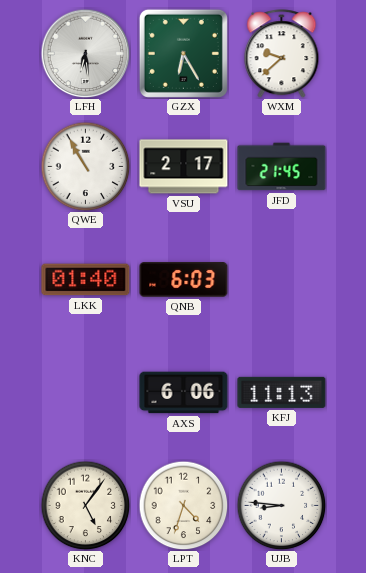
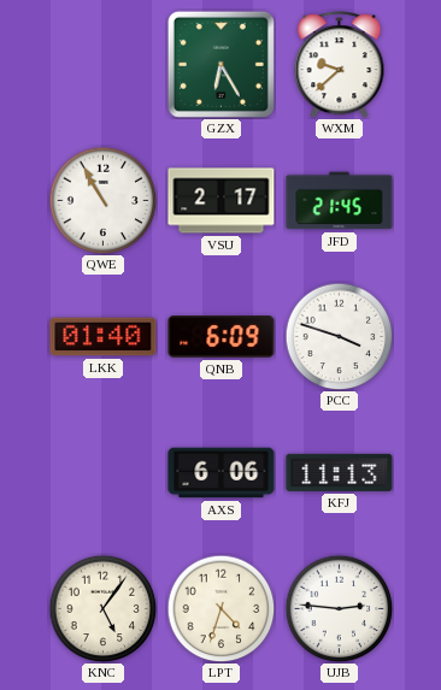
LFH: 6:29 -> none
QNB: 6:03 -> 6:09
PCC: none -> 3:48
UJB: 8:46 -> 2:46
